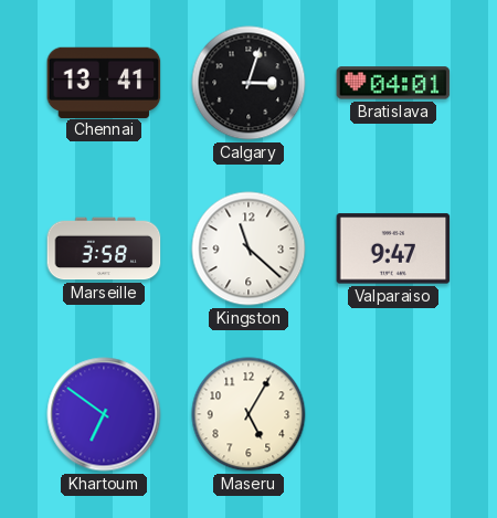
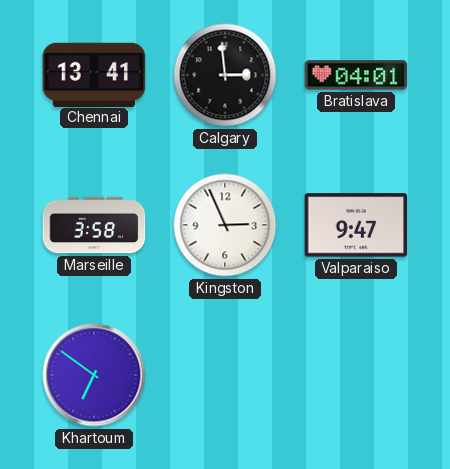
Calgary: 3:03 -> 2:59
Kingston: 11:22 -> 2:56
Maseru: 5:05 -> none
